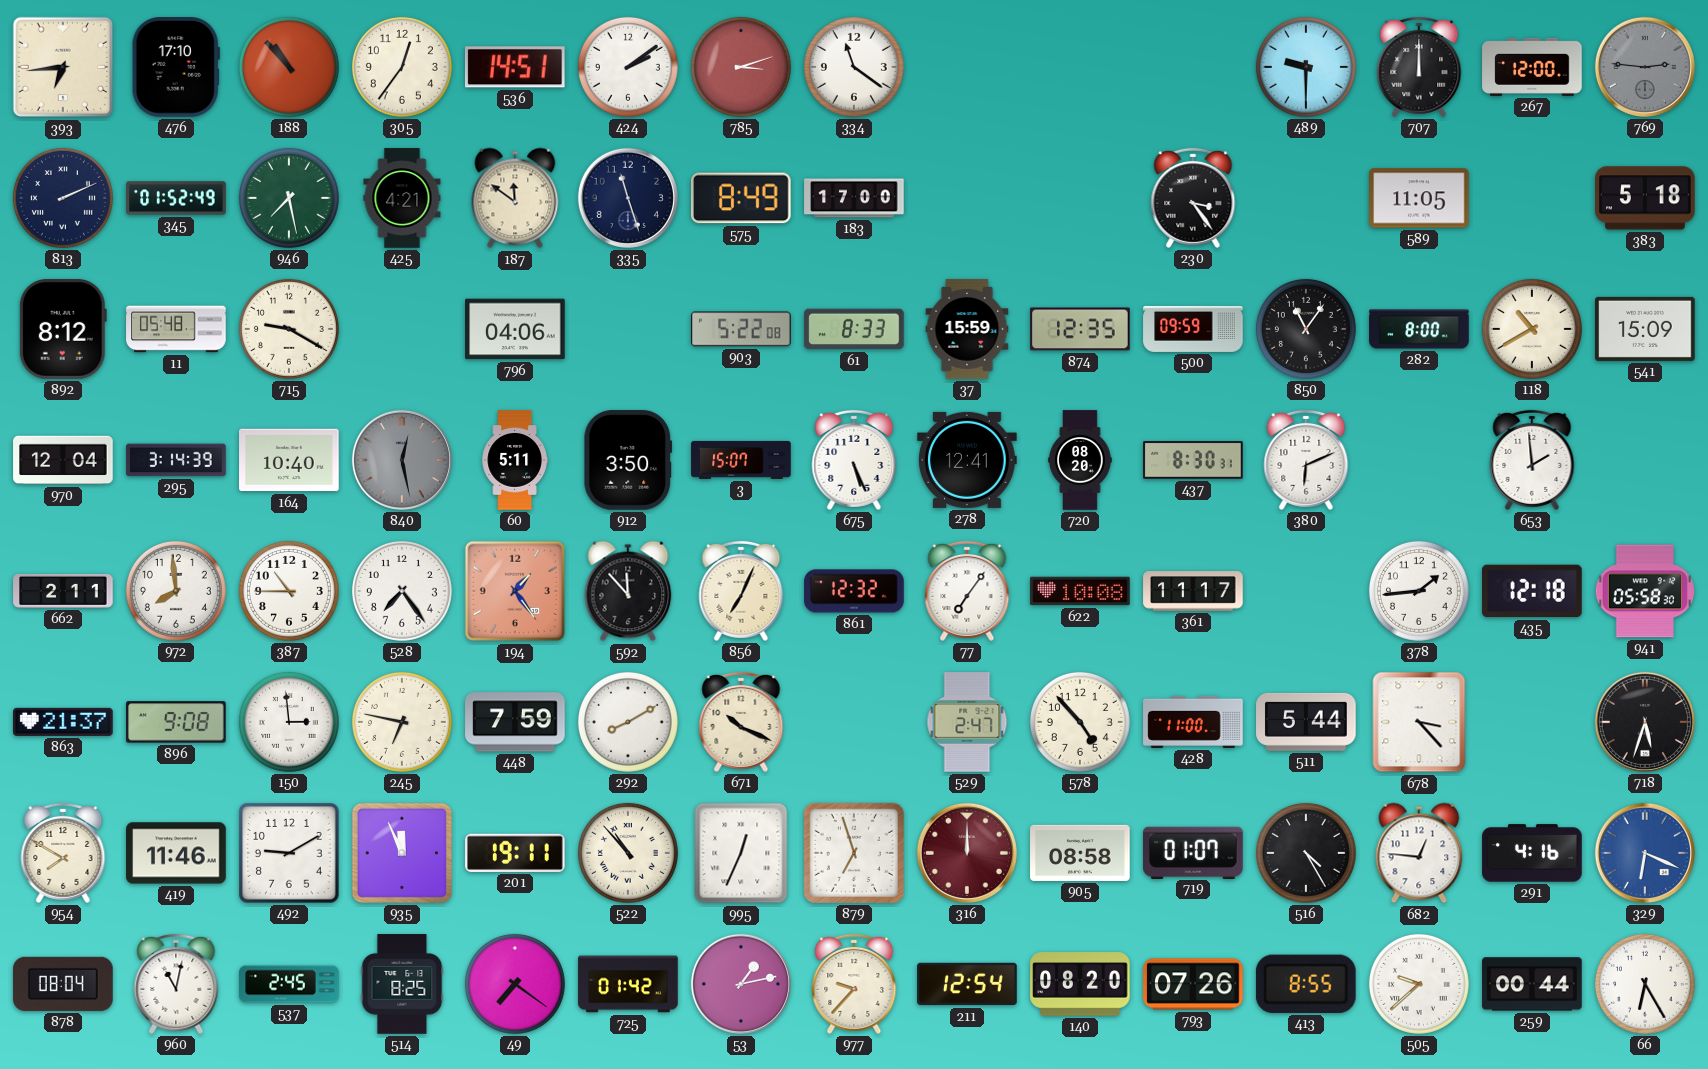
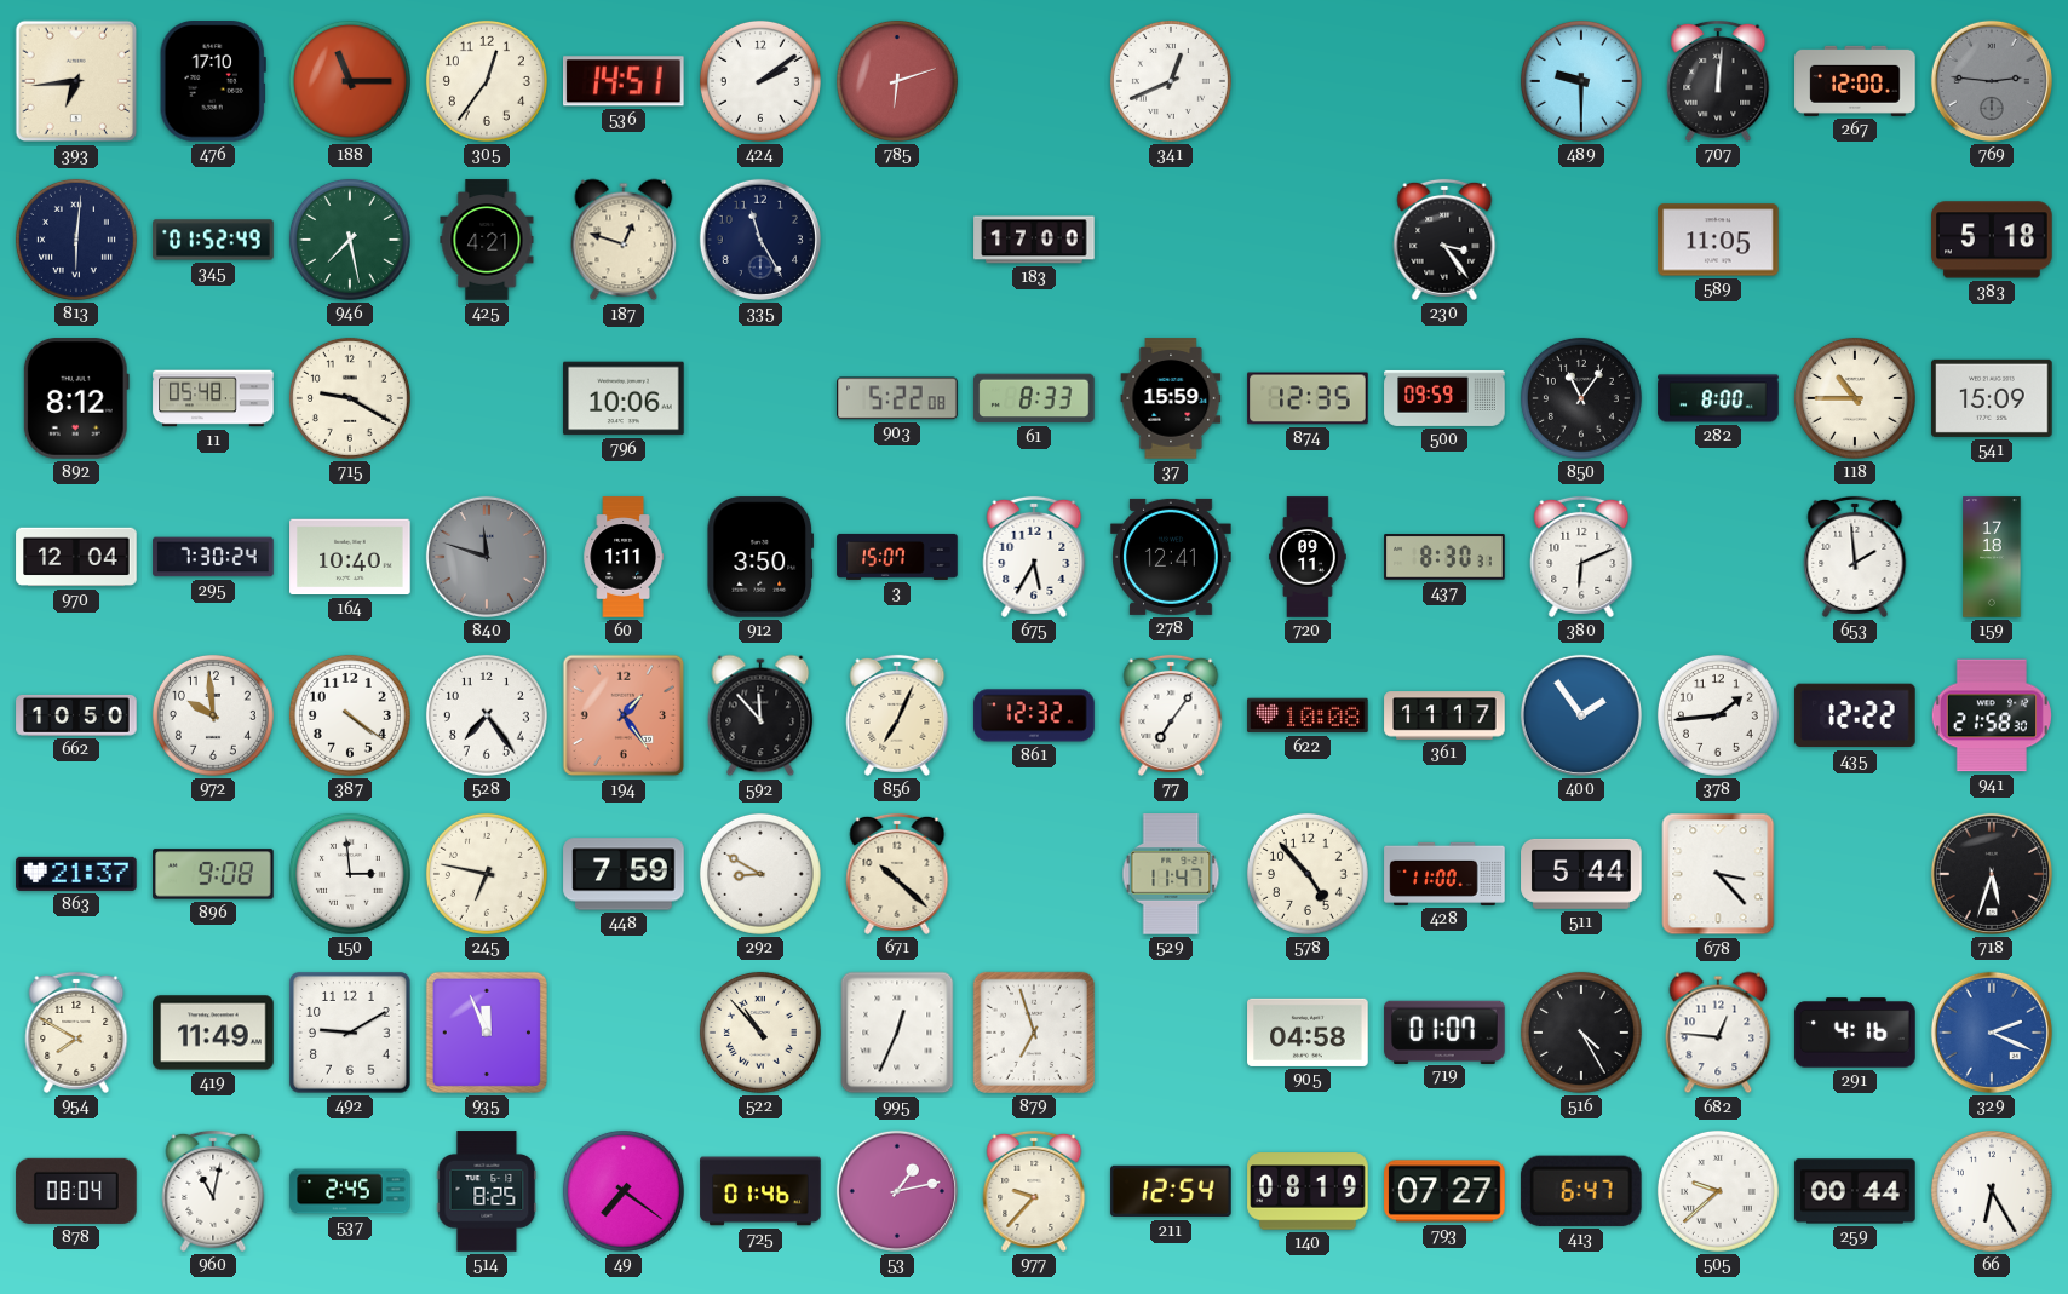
188: 10:53 -> 11:15
785: 3:12 -> 6:12
334: 11:21 -> none
341: none -> 12:41
707: 12:00 -> 12:01
813: 2:11 -> 6:01
187: 11:51 -> 12:48
335: 11:27 -> 11:25
575: 8:49 -> none
796: 04:06 -> 10:06
118: 10:40 -> 10:45
295: 3:14 -> 7:30
840: 12:28 -> 11:48
60: 5:11 -> 1:11
675: 5:26 -> 5:35
720: 08:20 -> 09:11
159: none -> 17:18
662: 2:11 -> 10:50
972: 7:59 -> 9:59
387: 10:45 -> 4:21
400: none -> 1:54
435: 12:18 -> 12:22
941: 05:58 -> 21:58
292: 8:10 -> 8:50
671: 10:19 -> 10:22
529: 2:47 -> 11:47
419: 11:46 -> 11:49
201: 19:11 -> none
316: 12:00 -> none
905: 08:58 -> 04:58
329: 6:19 -> 2:19
725: 01:42 -> 01:46
140: 08:20 -> 08:19
793: 07:26 -> 07:27
413: 8:55 -> 6:47
